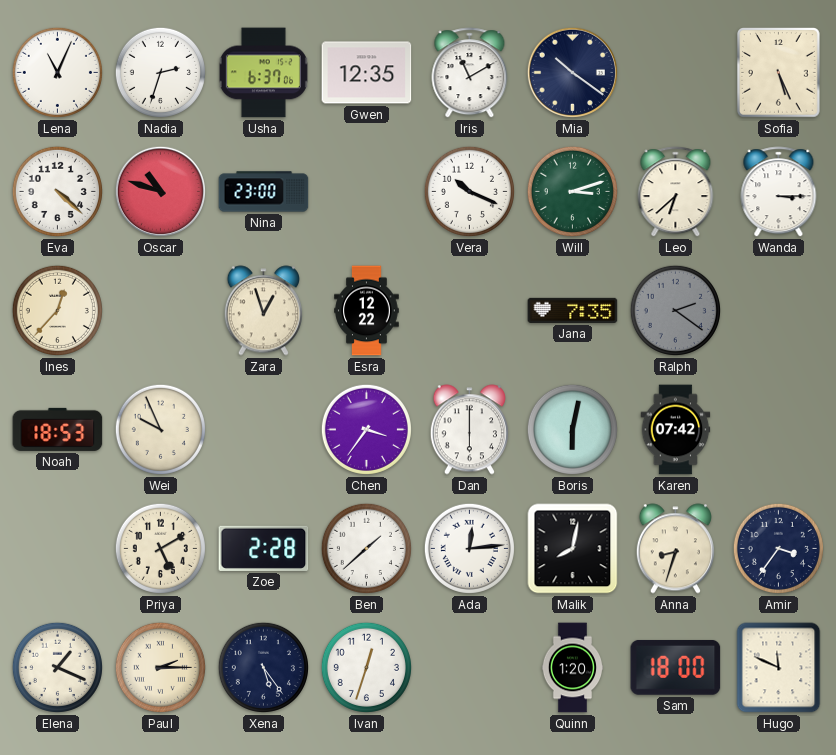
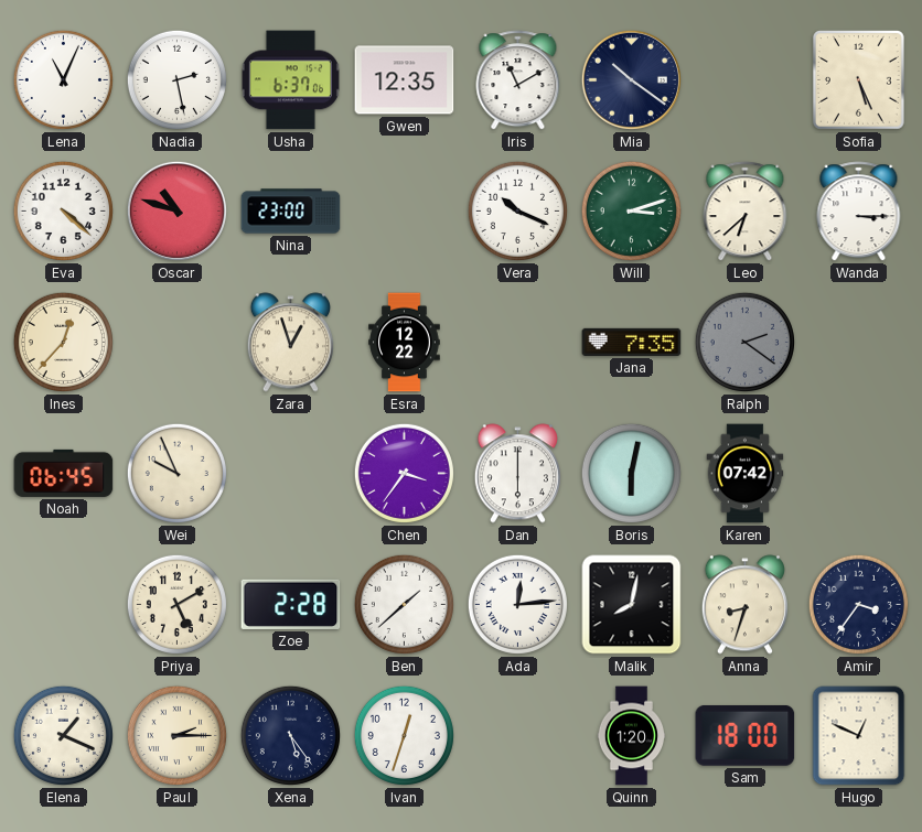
Nadia: 2:33 -> 2:28
Noah: 18:53 -> 06:45
Hugo: 11:49 -> 12:49
